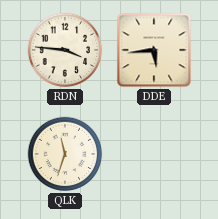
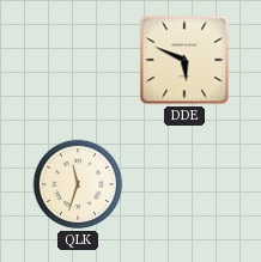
RDN: 3:46 -> none
DDE: 5:44 -> 5:49
